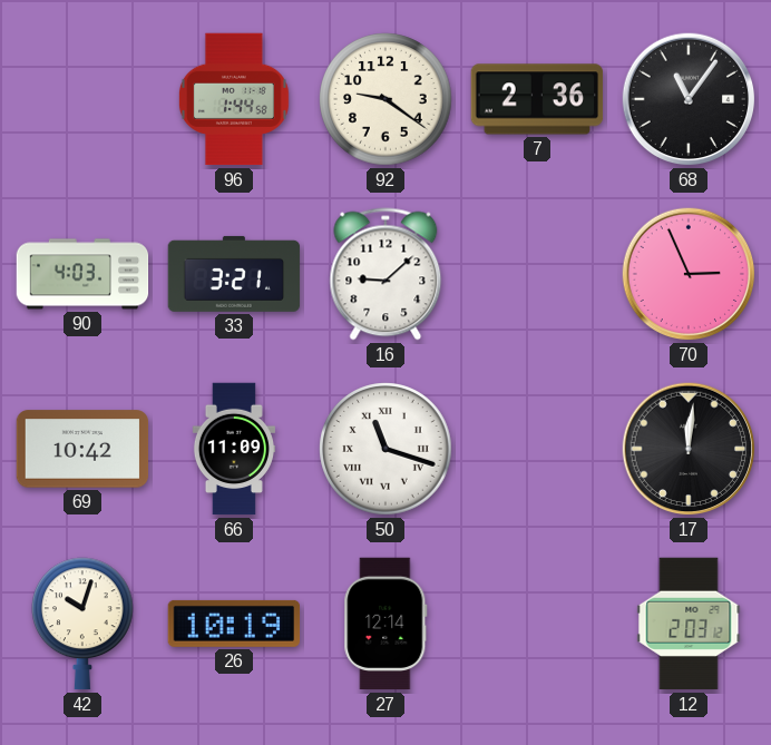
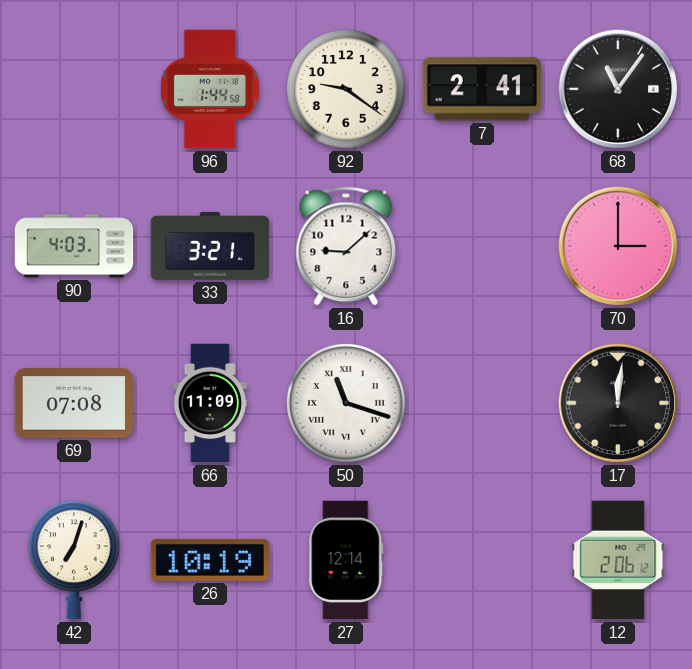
7: 2:36 -> 2:41
70: 2:56 -> 3:00
69: 10:42 -> 07:08
42: 10:03 -> 7:03
12: 2:03 -> 2:06
